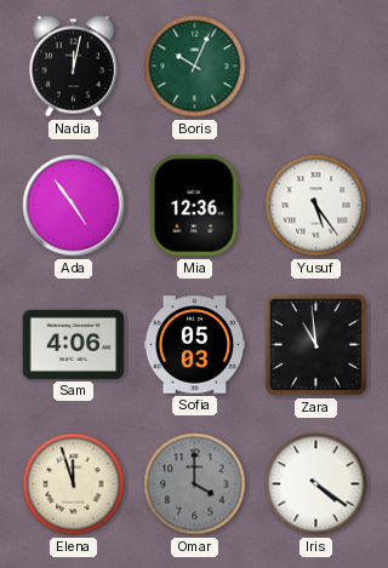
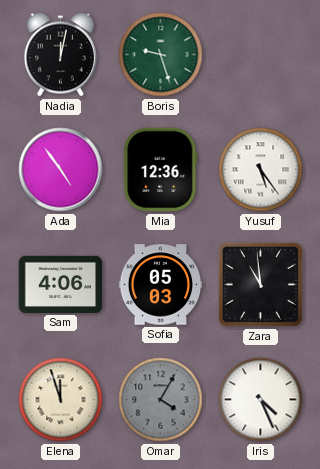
Boris: 10:04 -> 9:27
Omar: 4:00 -> 4:05
Iris: 4:21 -> 4:26
